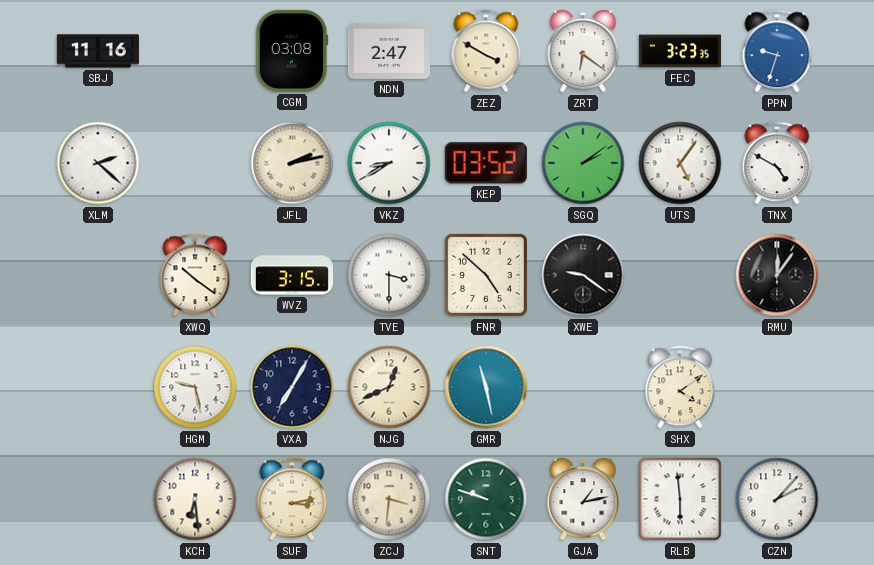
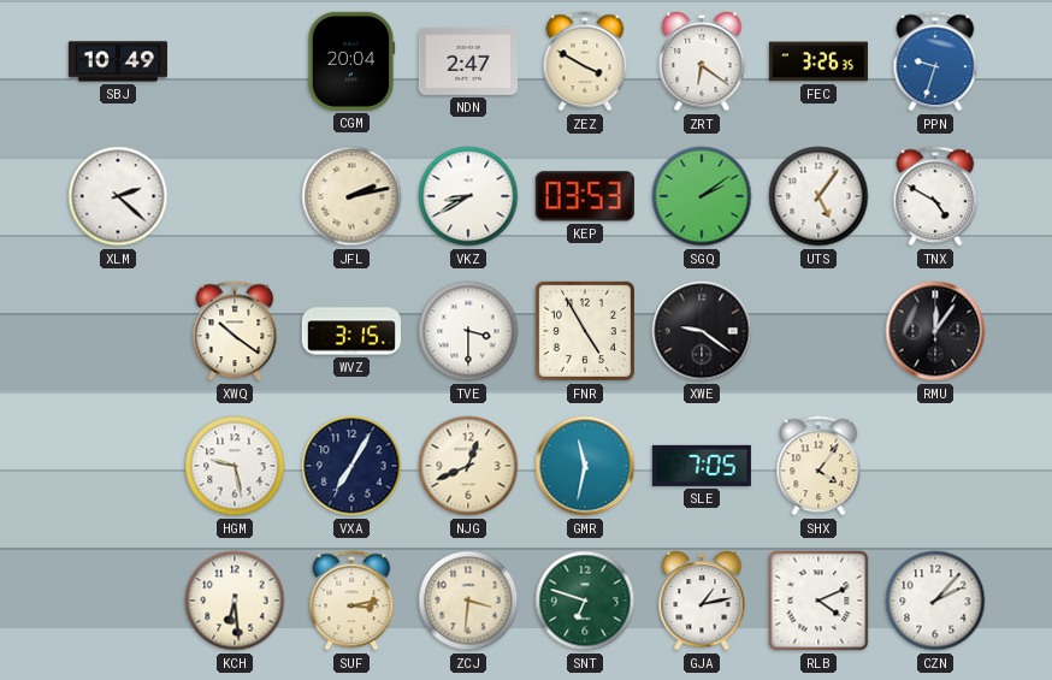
SBJ: 11:16 -> 10:49
CGM: 03:08 -> 20:04
FEC: 3:23 -> 3:26
KEP: 03:52 -> 03:53
FNR: 4:52 -> 4:55
GMR: 11:28 -> 11:32
SLE: none -> 7:05
SHX: 4:09 -> 4:06
SNT: 9:48 -> 6:48
RLB: 5:59 -> 4:11
